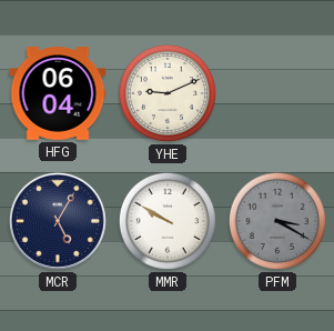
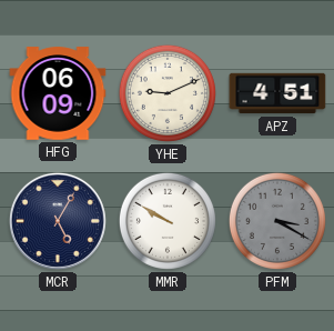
HFG: 06:04 -> 06:09
APZ: none -> 4:51
